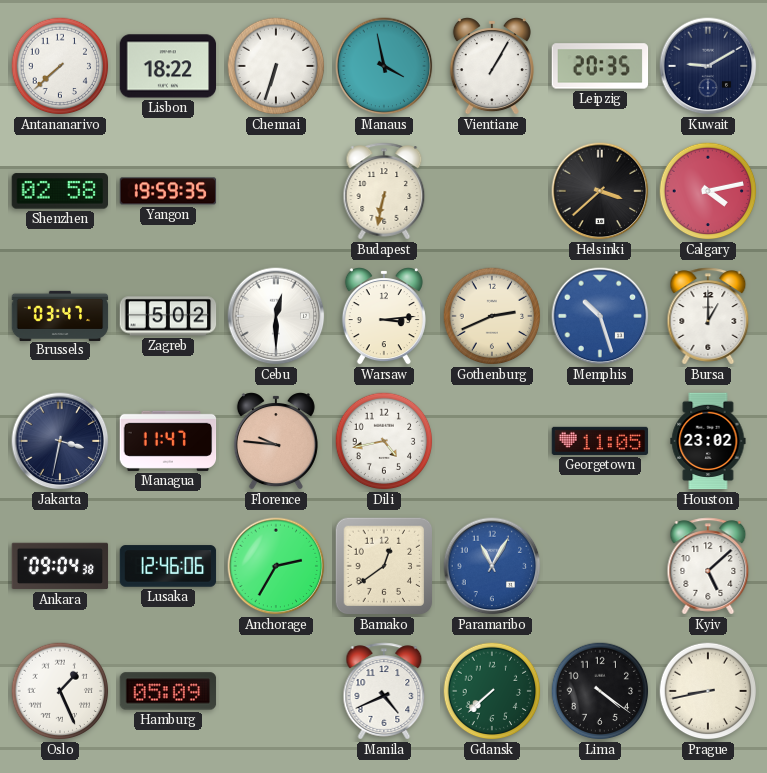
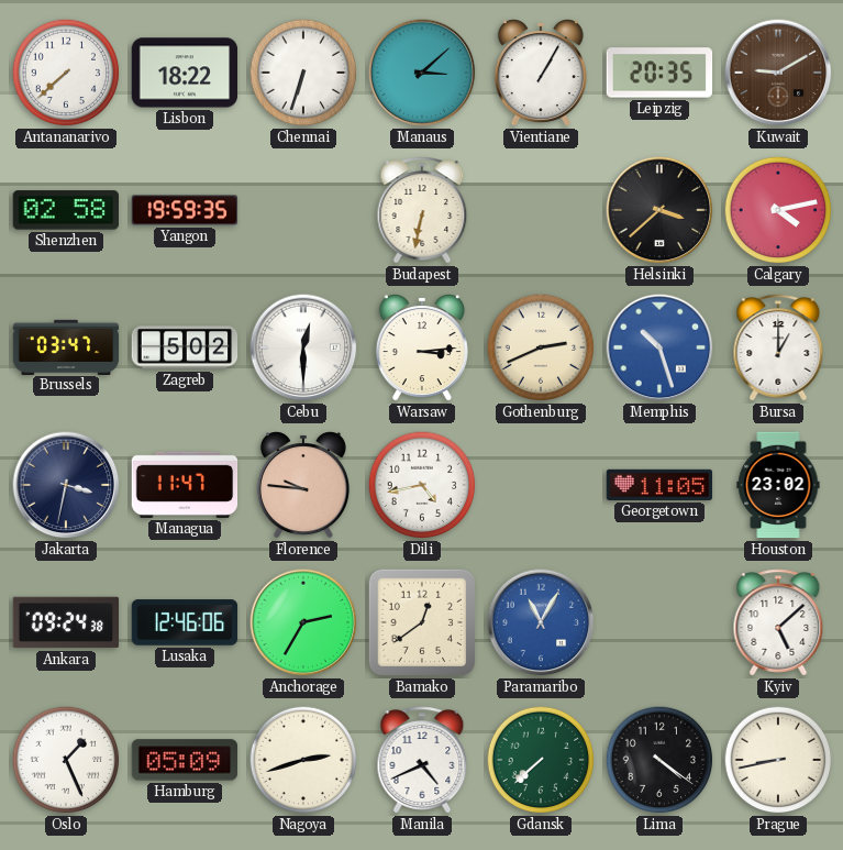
Manaus: 3:58 -> 3:08
Kuwait dial: navy -> brown
Ankara: 09:04 -> 09:24
Nagoya: none -> 2:42
